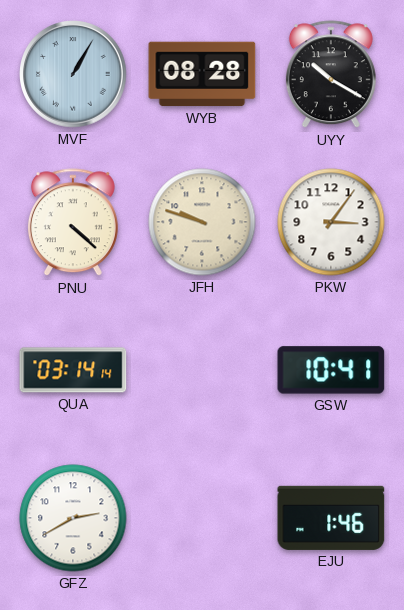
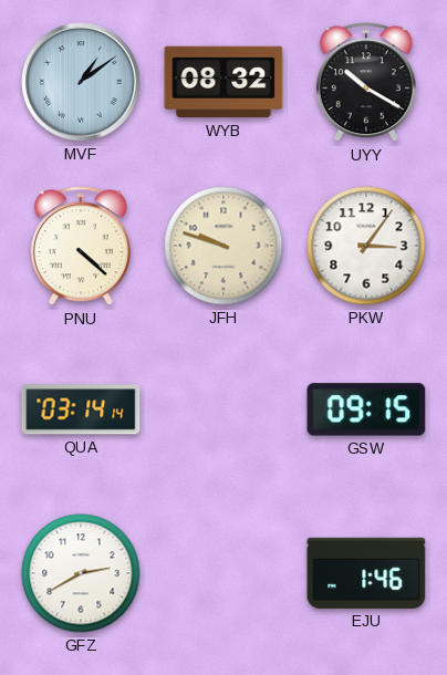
MVF: 1:05 -> 1:09
WYB: 08:28 -> 08:32
GSW: 10:41 -> 09:15
